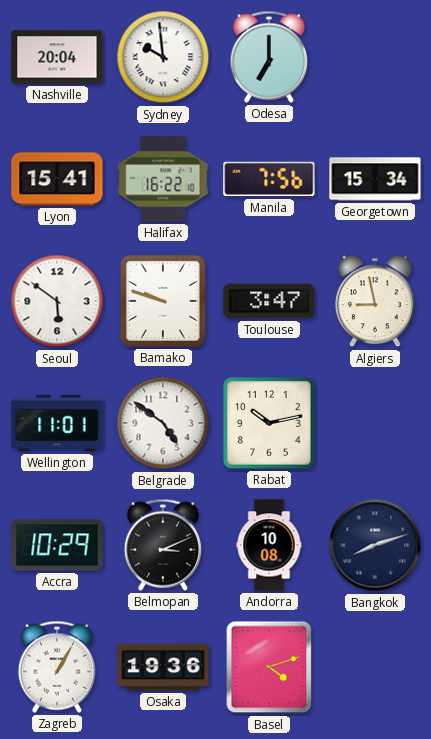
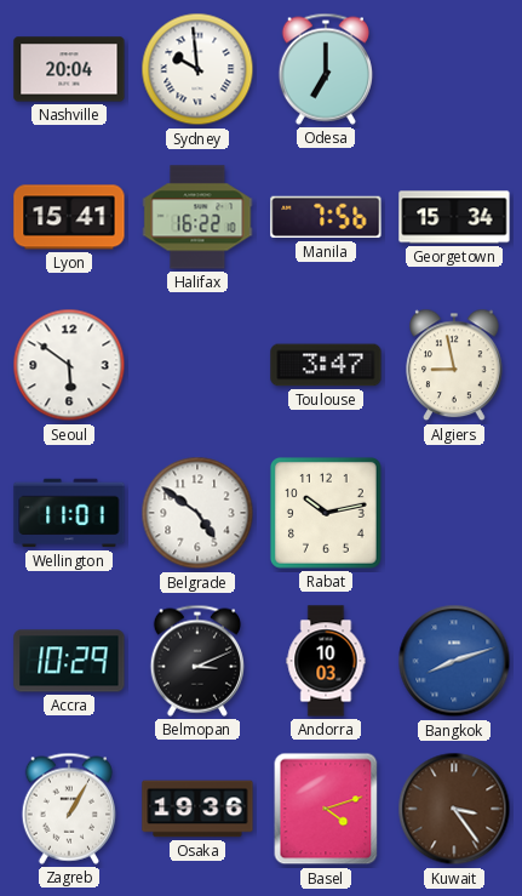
Bamako: 9:48 -> none
Andorra: 10:08 -> 10:03
Bangkok dial: navy -> blue
Kuwait: none -> 3:24
